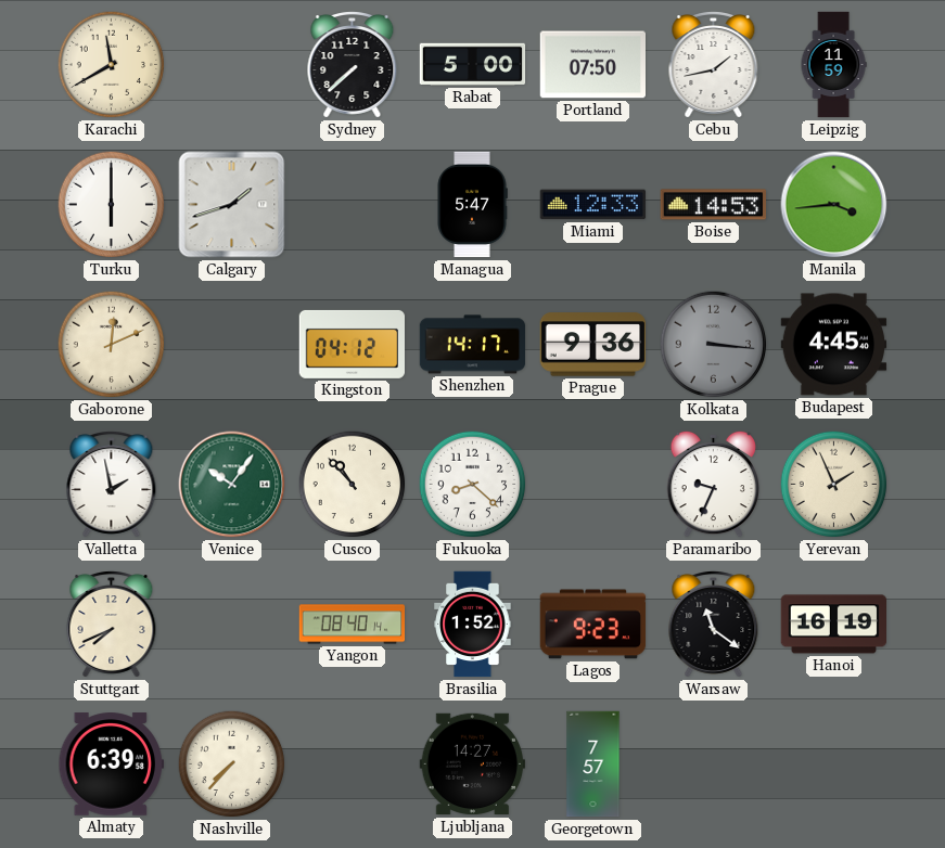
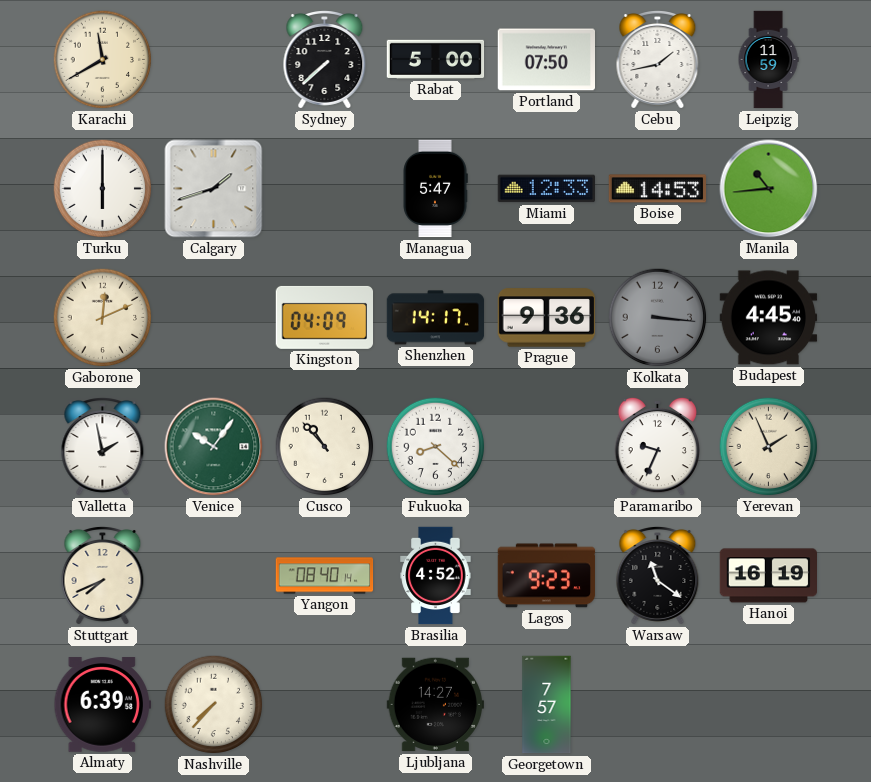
Manila: 3:44 -> 10:44
Kingston: 04:12 -> 04:09
Brasilia: 1:52 -> 4:52
